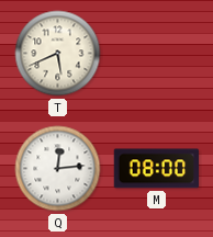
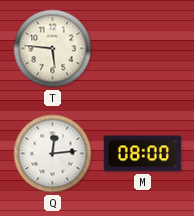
T: 5:41 -> 5:46
